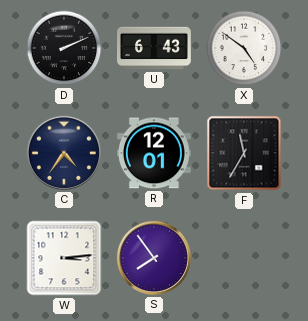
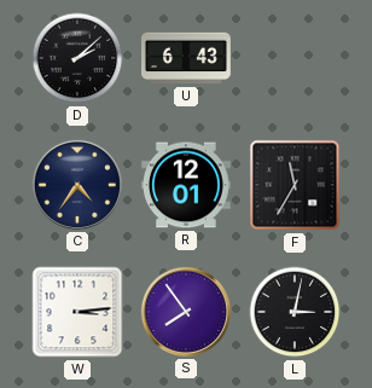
D: 2:11 -> 2:08
X: 4:51 -> none
L: none -> 3:02
